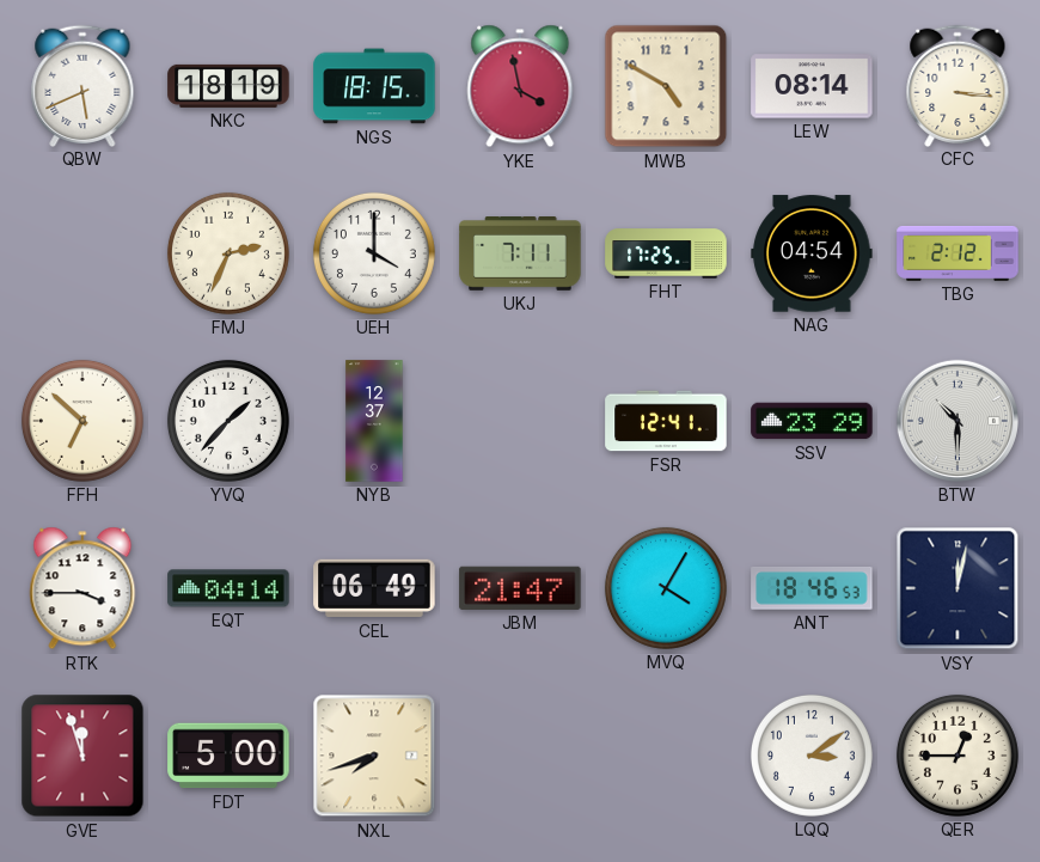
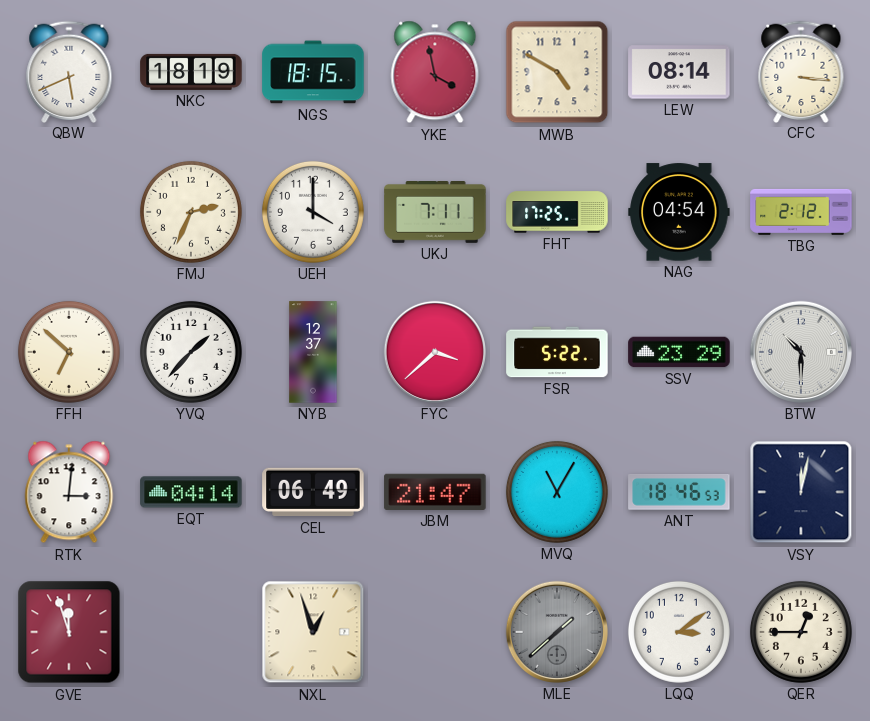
FYC: none -> 3:38
FSR: 12:41 -> 5:22
RTK: 3:45 -> 3:01
MVQ: 4:05 -> 11:05
FDT: 5:00 -> none
NXL: 7:42 -> 12:57
MLE: none -> 1:38
